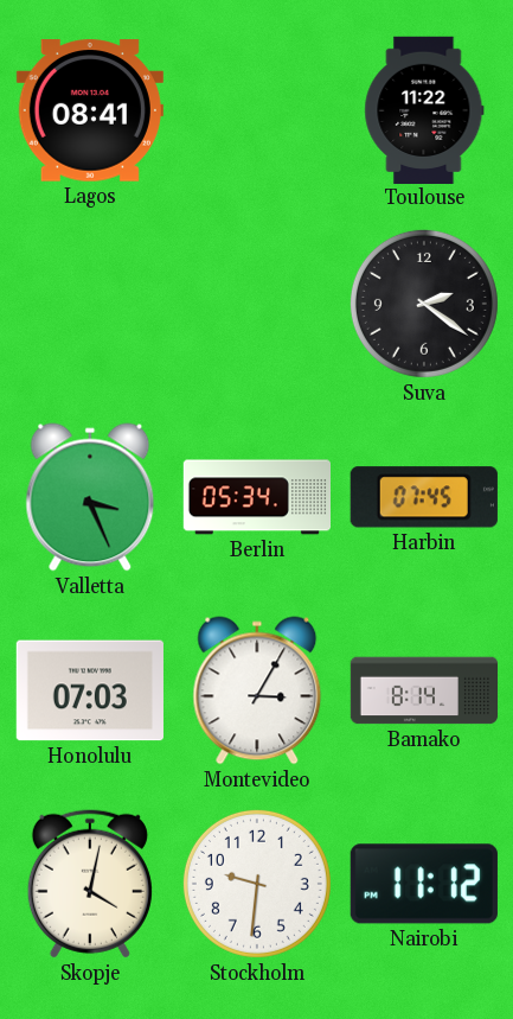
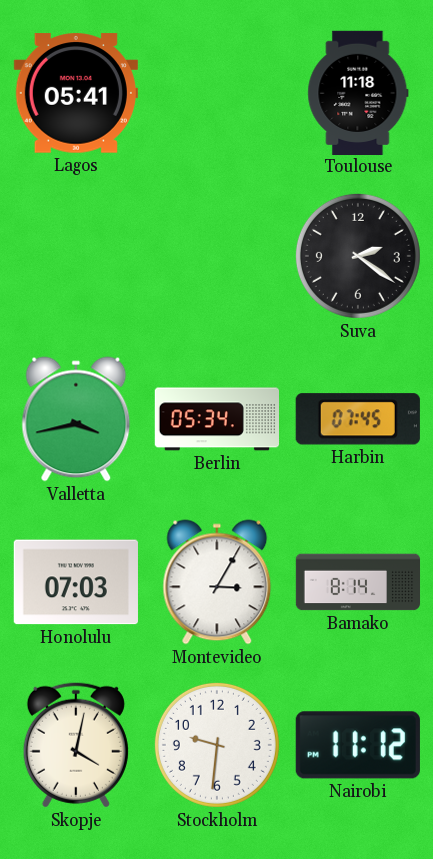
Lagos: 08:41 -> 05:41
Toulouse: 11:22 -> 11:18
Valletta: 3:26 -> 3:43
